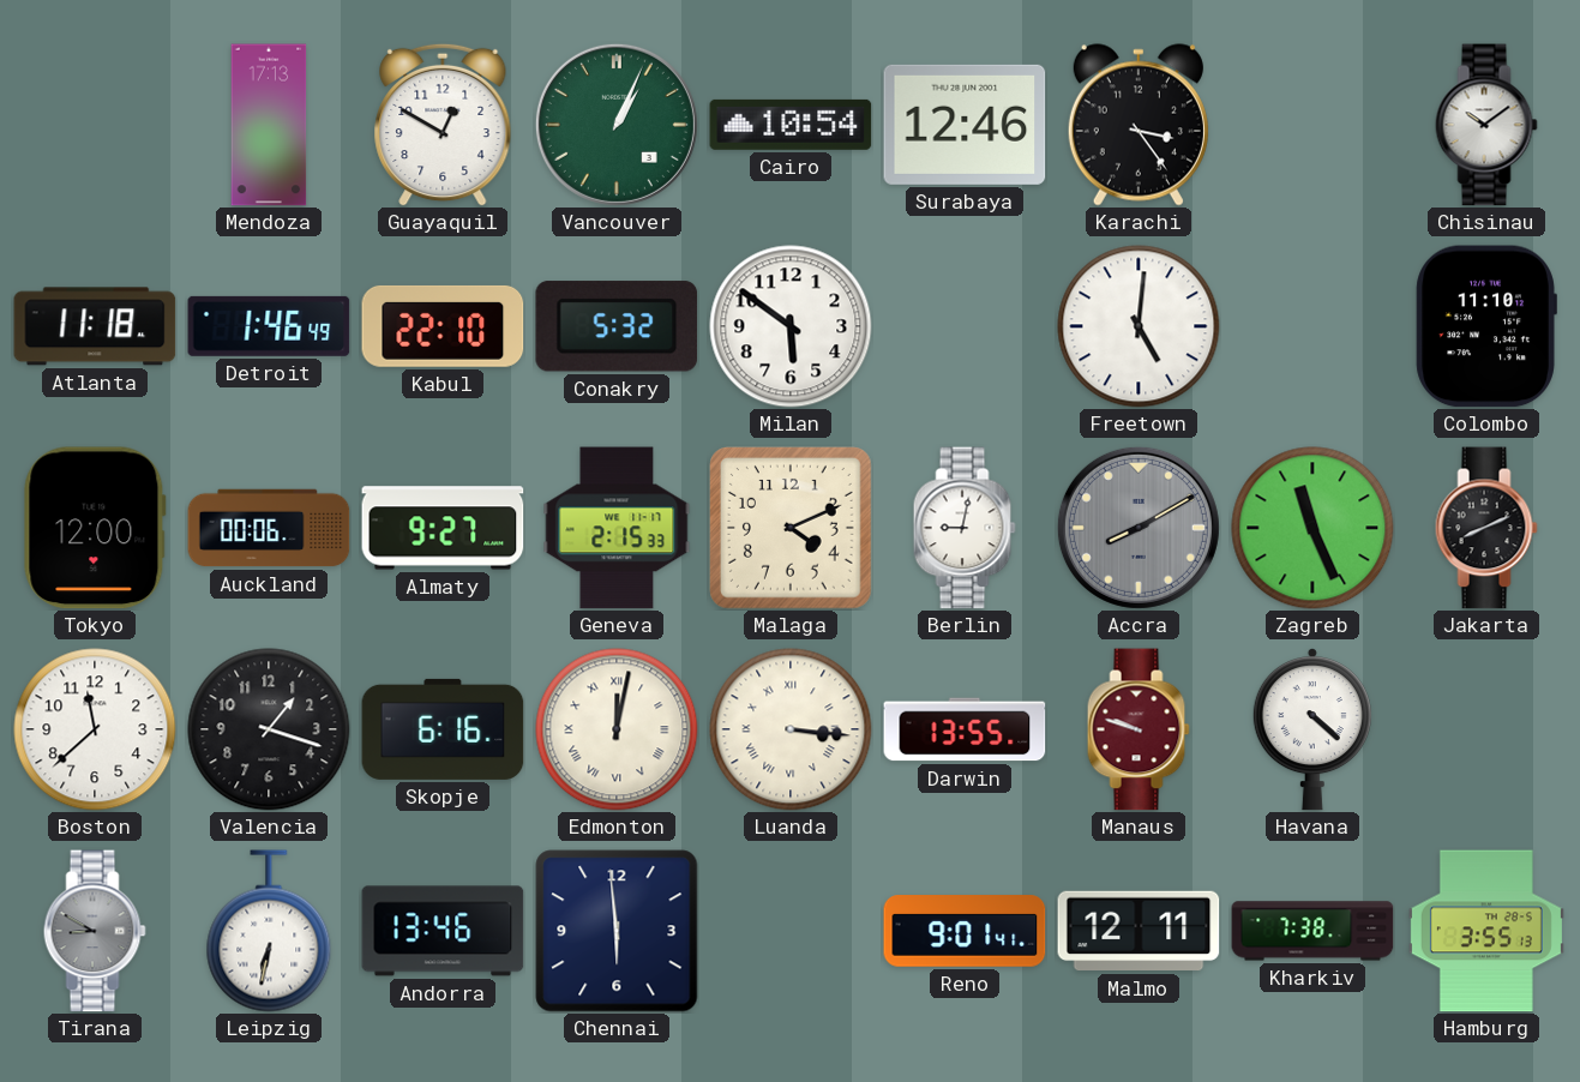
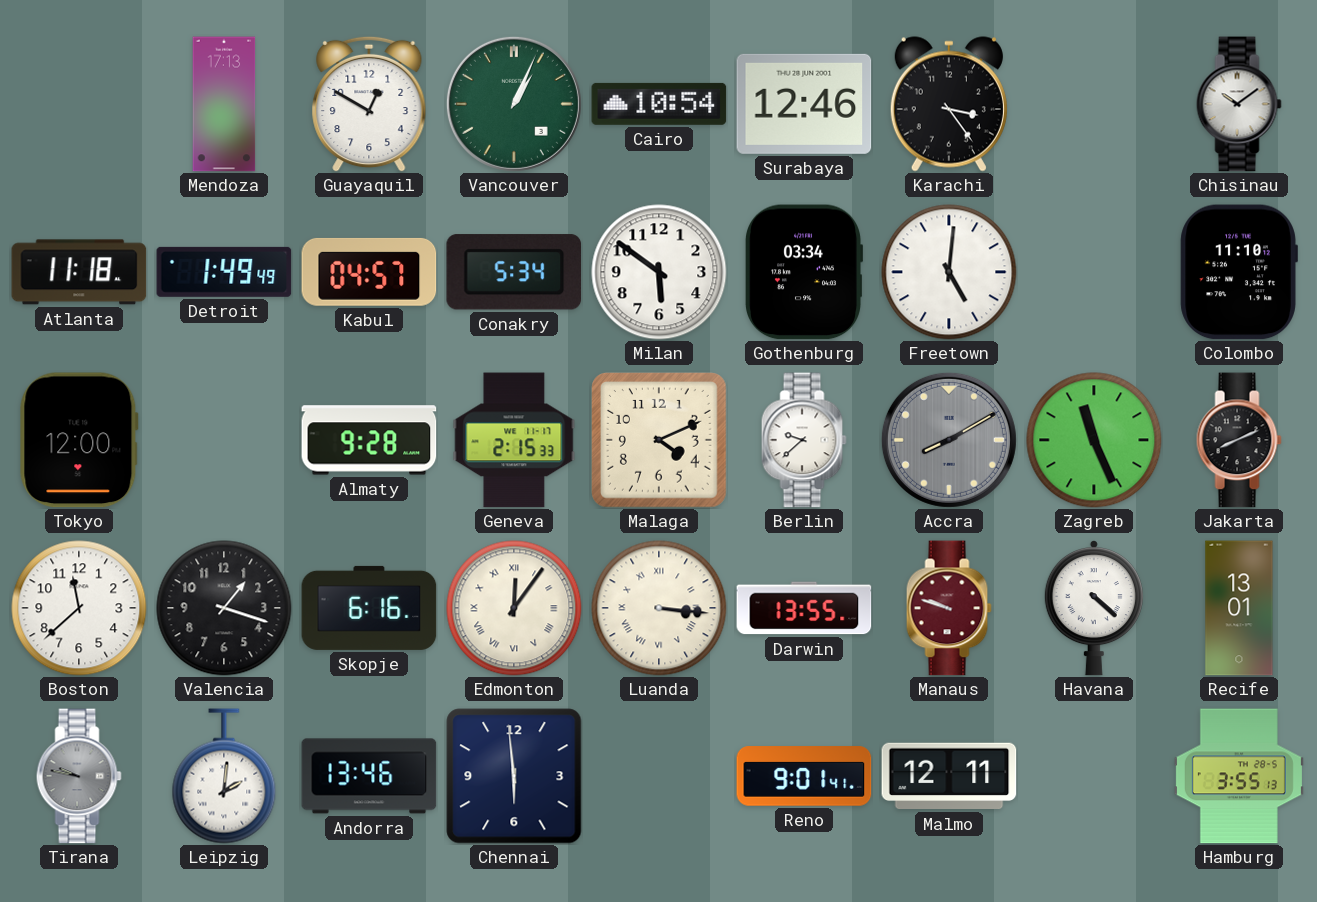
Detroit: 1:46 -> 1:49
Kabul: 22:10 -> 04:57
Conakry: 5:32 -> 5:34
Gothenburg: none -> 03:34
Auckland: 00:06 -> none
Almaty: 9:27 -> 9:28
Berlin: 9:02 -> 9:38
Edmonton: 12:02 -> 12:06
Recife: none -> 13:01
Tirana: 8:50 -> 9:47
Leipzig: 6:32 -> 2:01
Kharkiv: 7:38 -> none
